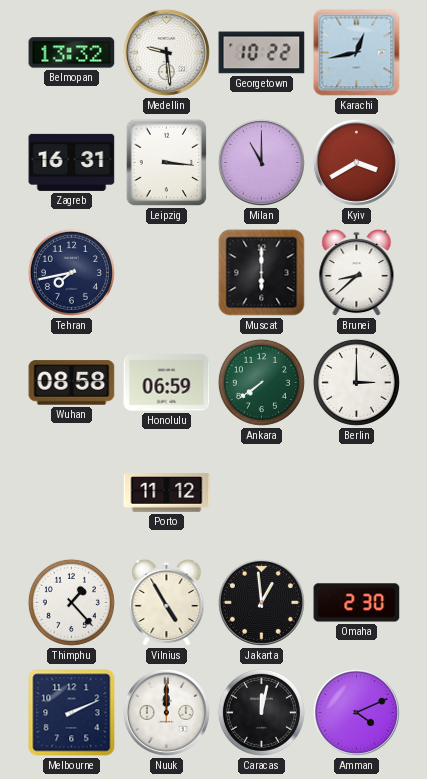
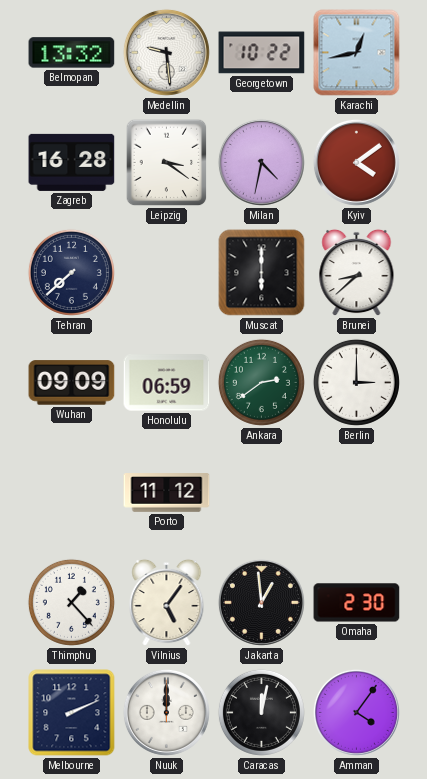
Zagreb: 16:31 -> 16:28
Leipzig: 3:16 -> 3:21
Milan: 11:00 -> 4:32
Kyiv: 3:40 -> 4:09
Tehran: 7:43 -> 7:38
Wuhan: 08:58 -> 09:09
Ankara: 7:39 -> 2:39
Vilnius: 4:55 -> 5:06
Amman: 4:11 -> 4:06
